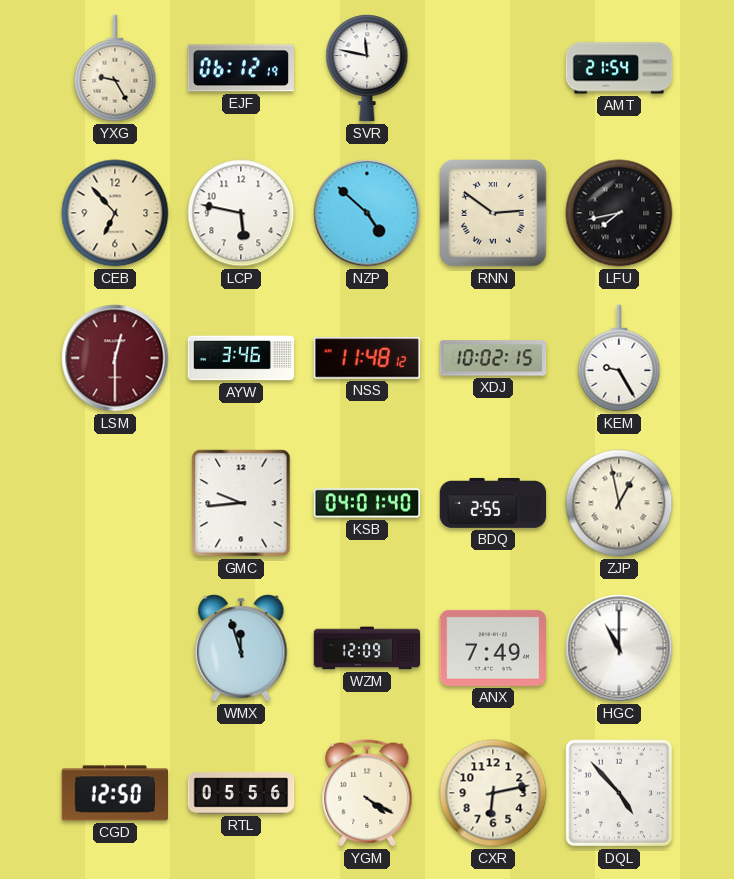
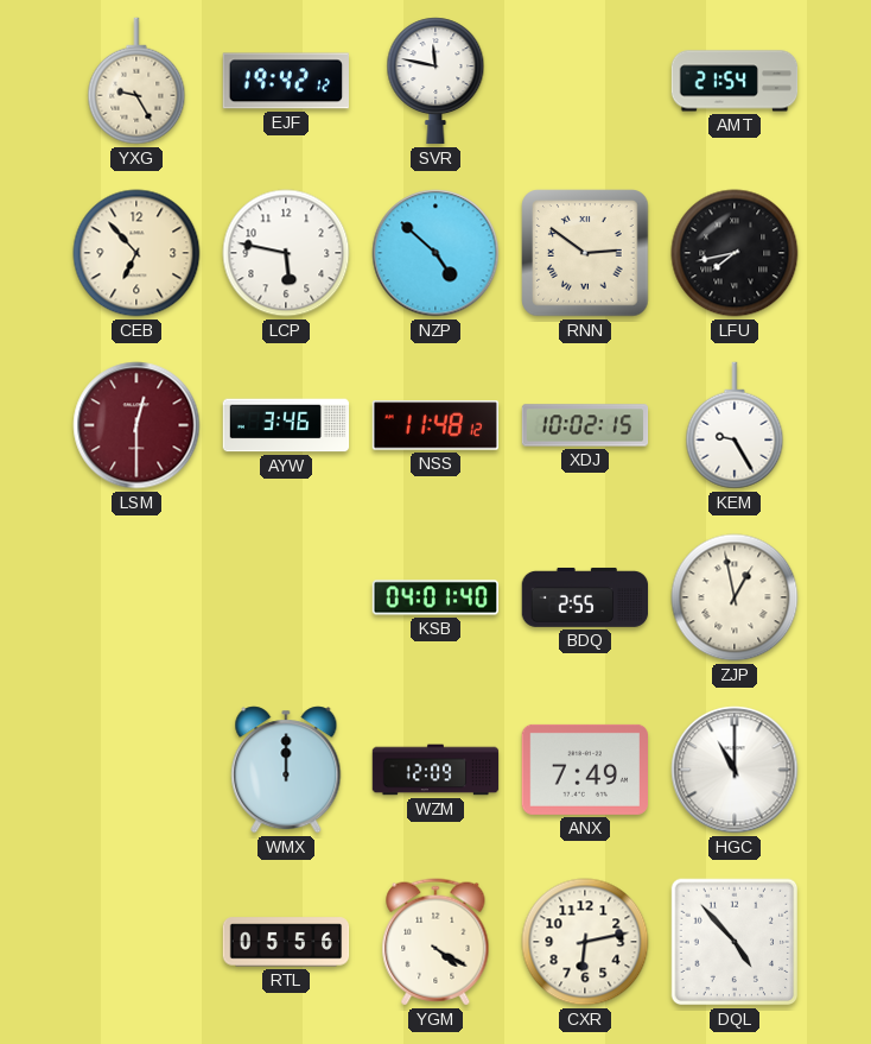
EJF: 06:12 -> 19:42
GMC: 9:44 -> none
WMX: 11:57 -> 12:00
CGD: 12:50 -> none
